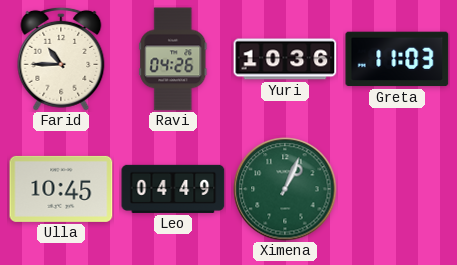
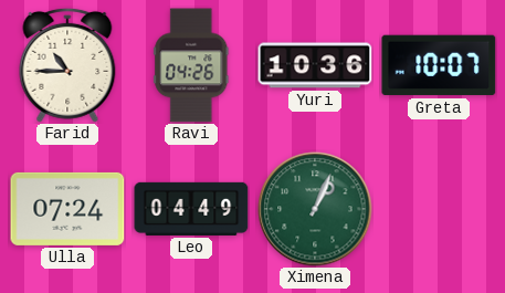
Greta: 11:03 -> 10:07
Ulla: 10:45 -> 07:24
